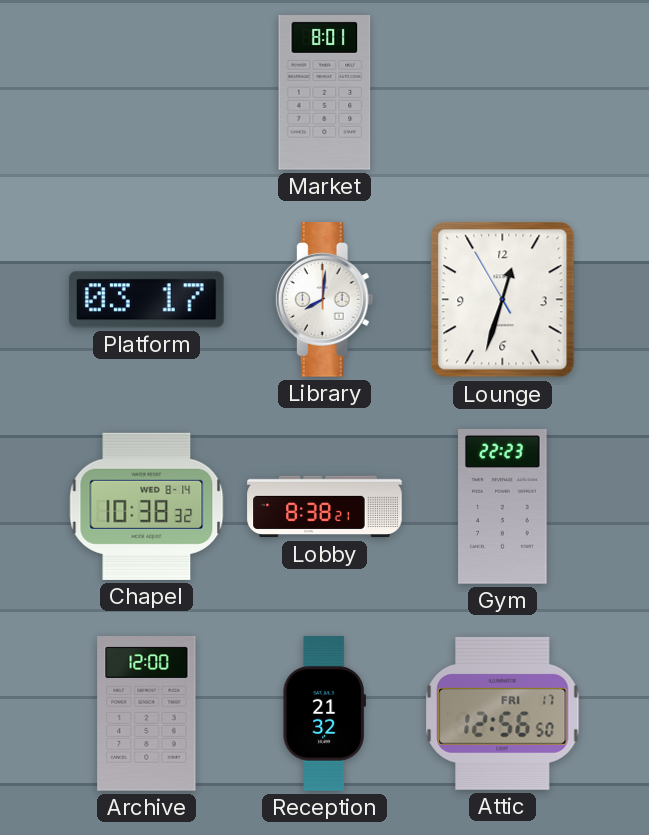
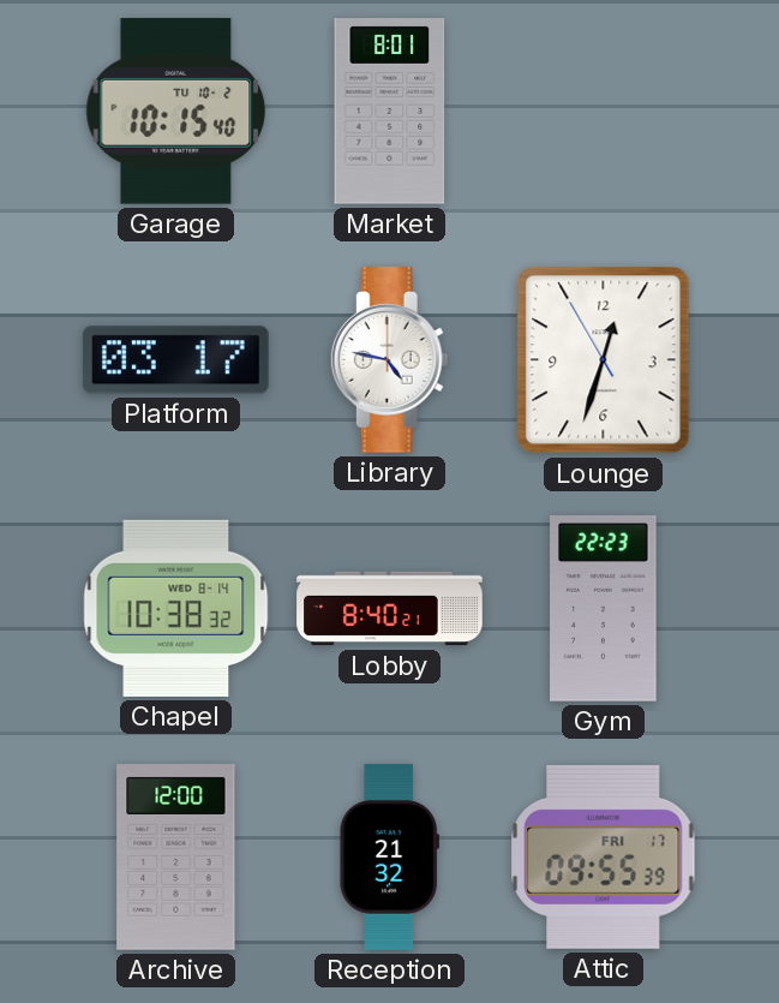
Garage: none -> 10:15
Library: 8:01 -> 4:47
Lobby: 8:38 -> 8:40
Attic: 12:56 -> 09:55
